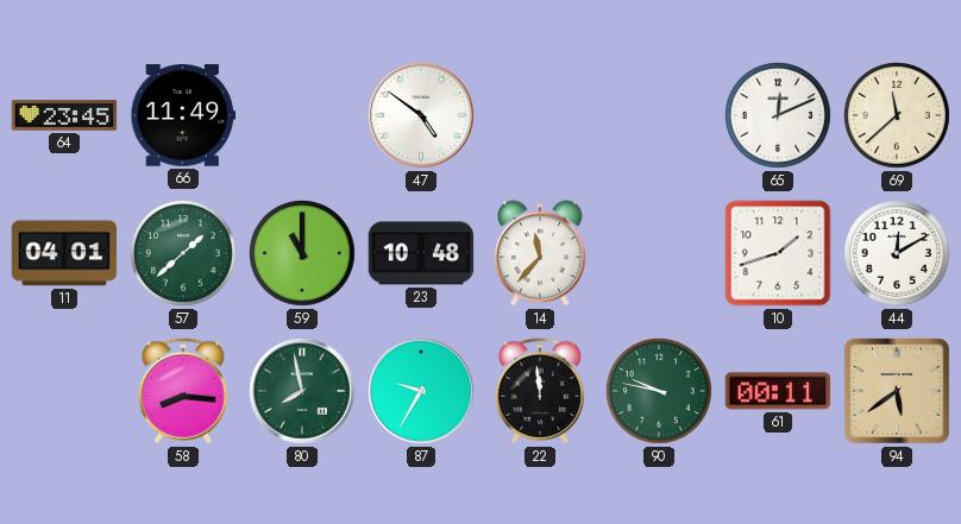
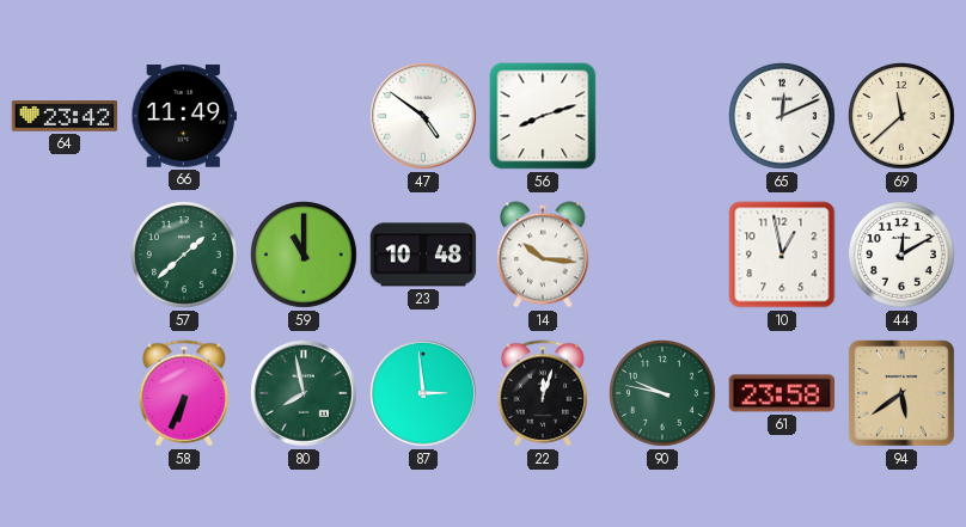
64: 23:45 -> 23:42
56: none -> 8:12
11: 04:01 -> none
14: 11:37 -> 10:16
10: 1:42 -> 12:58
58: 8:16 -> 6:34
87: 9:35 -> 2:59
22: 11:59 -> 12:03
61: 00:11 -> 23:58
